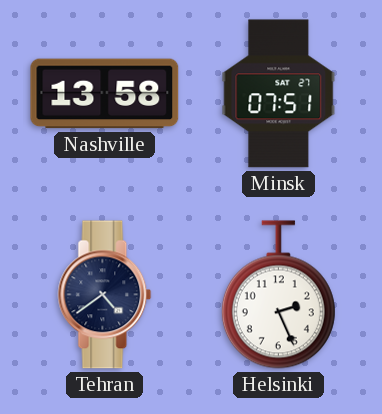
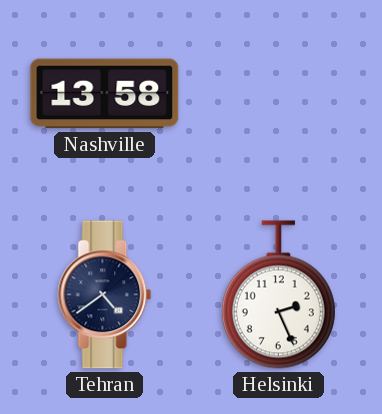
Minsk: 07:51 -> none
